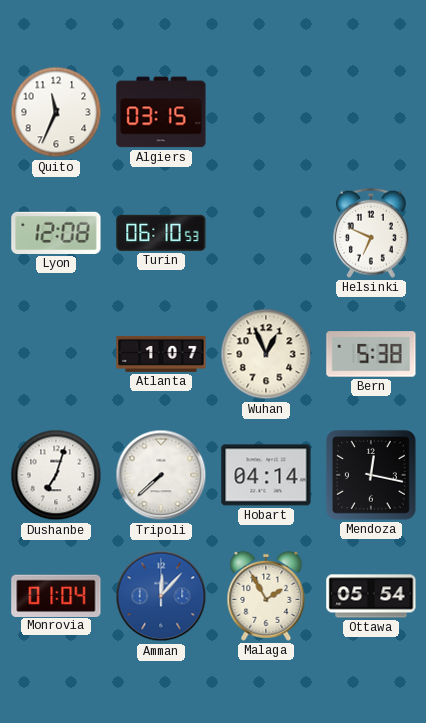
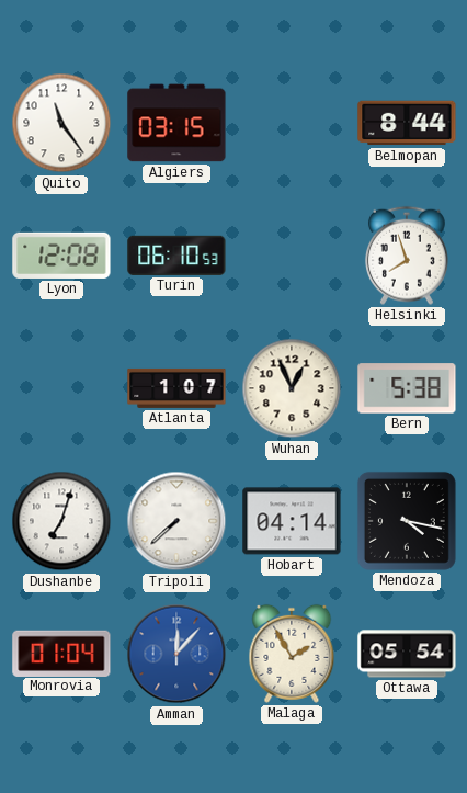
Quito: 11:34 -> 11:24
Belmopan: none -> 8:44
Helsinki: 6:49 -> 7:57
Mendoza: 12:17 -> 4:17
